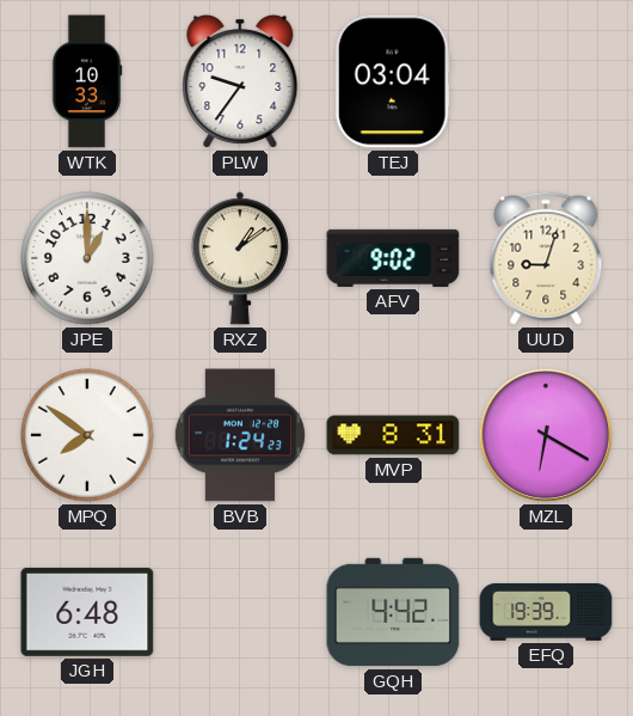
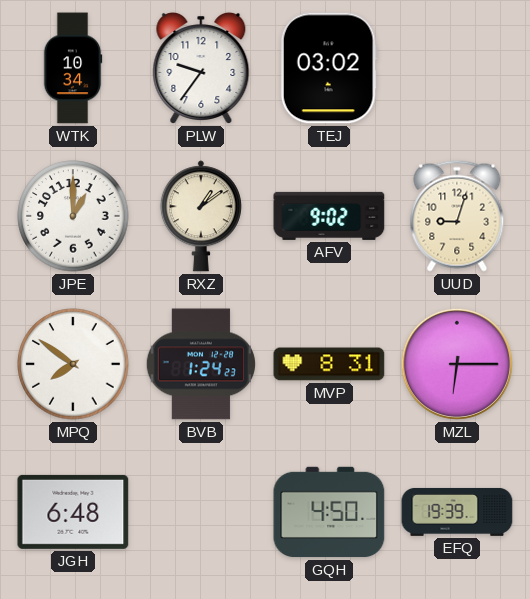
WTK: 10:33 -> 10:34
TEJ: 03:04 -> 03:02
MZL: 6:20 -> 6:15
GQH: 4:42 -> 4:50
